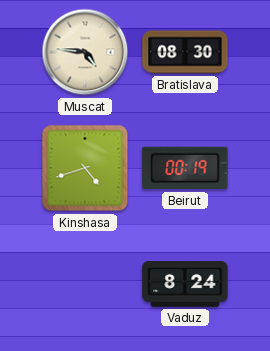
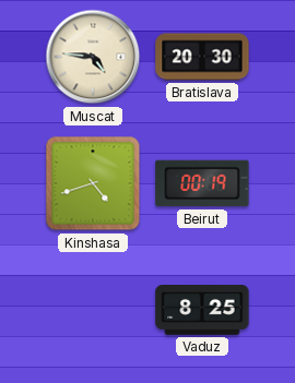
Bratislava: 08:30 -> 20:30
Vaduz: 8:24 -> 8:25
